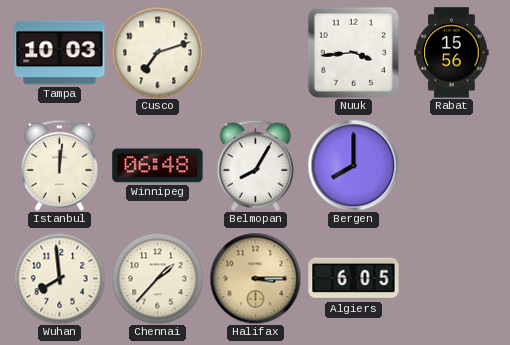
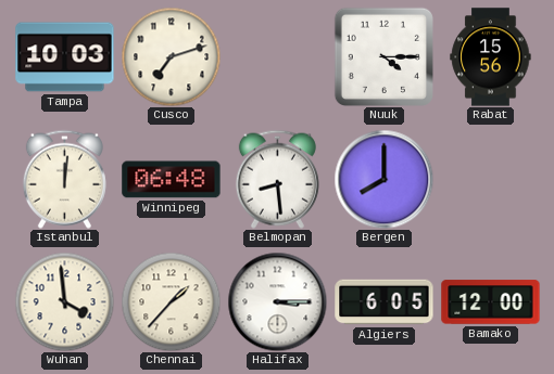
Nuuk: 3:44 -> 4:15
Belmopan: 8:05 -> 8:29
Wuhan: 7:59 -> 3:59
Halifax dial: champagne -> white
Bamako: none -> 12:00
